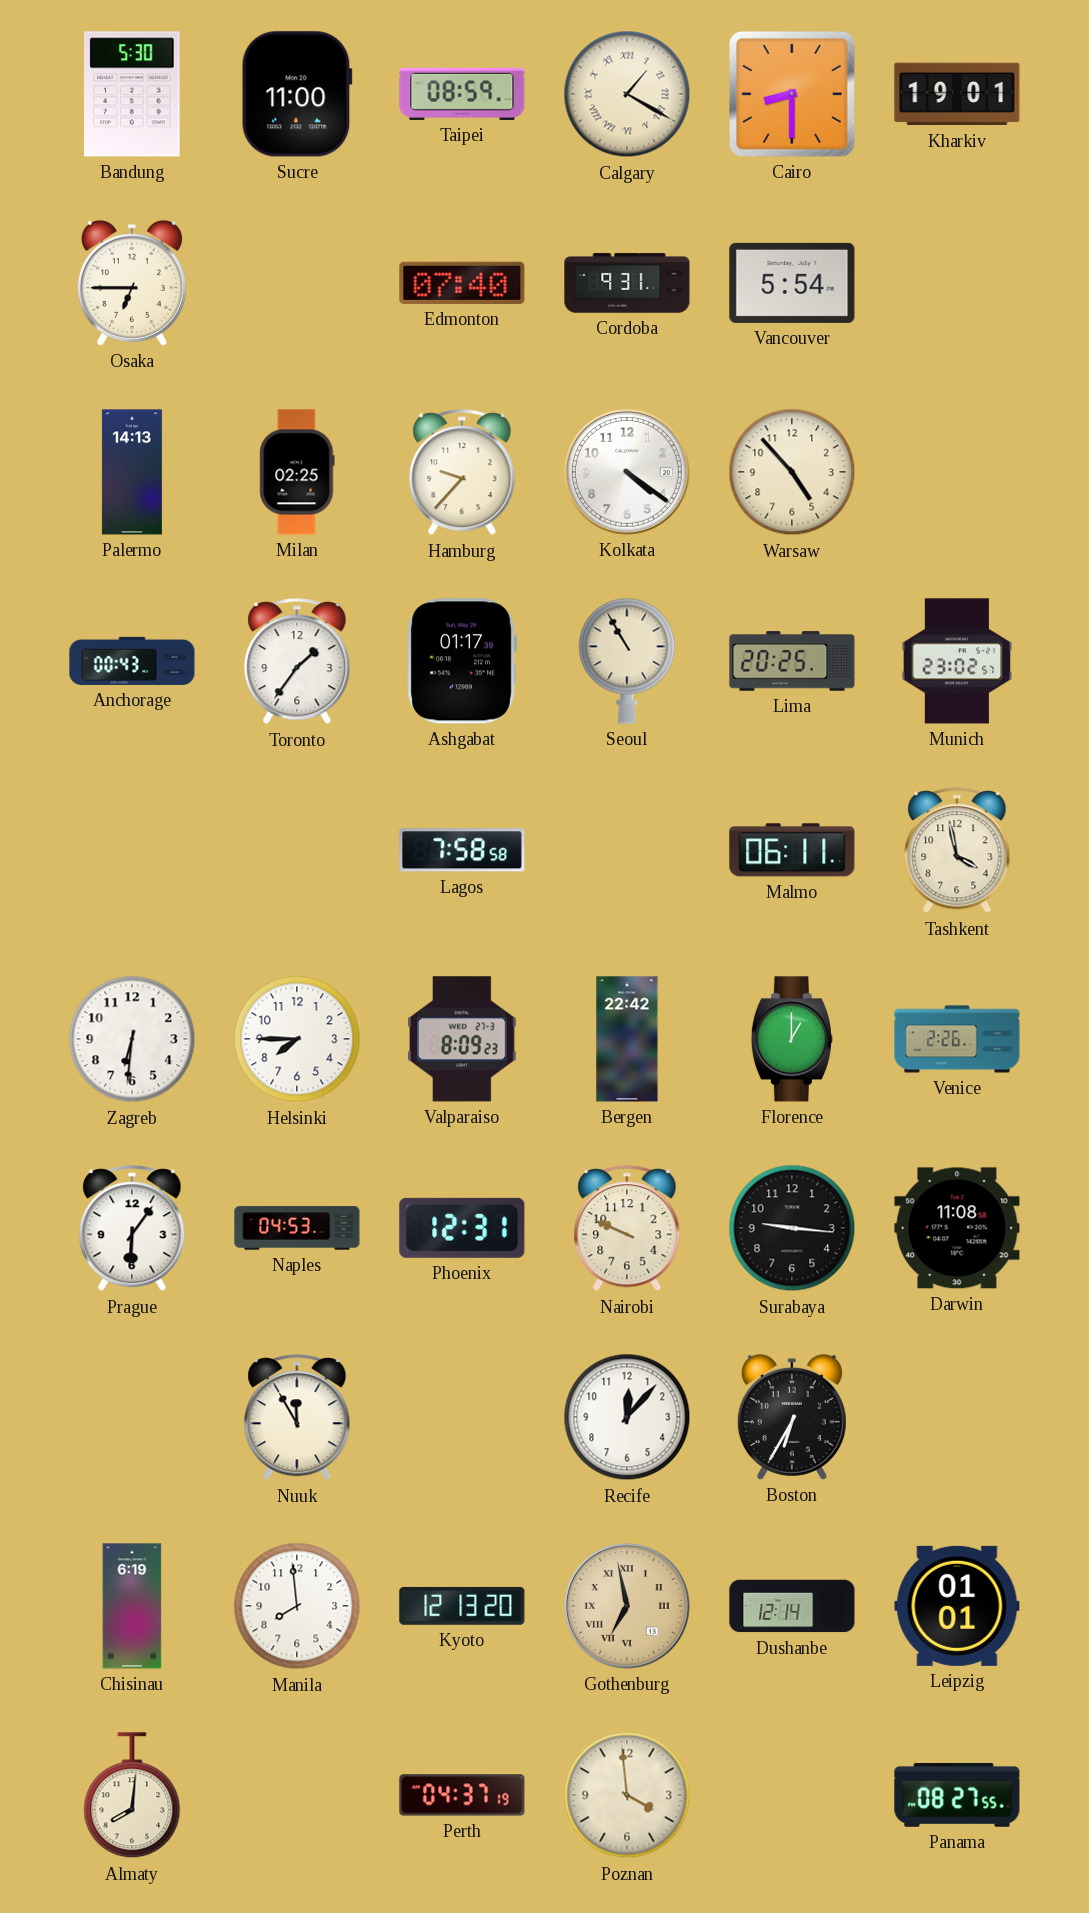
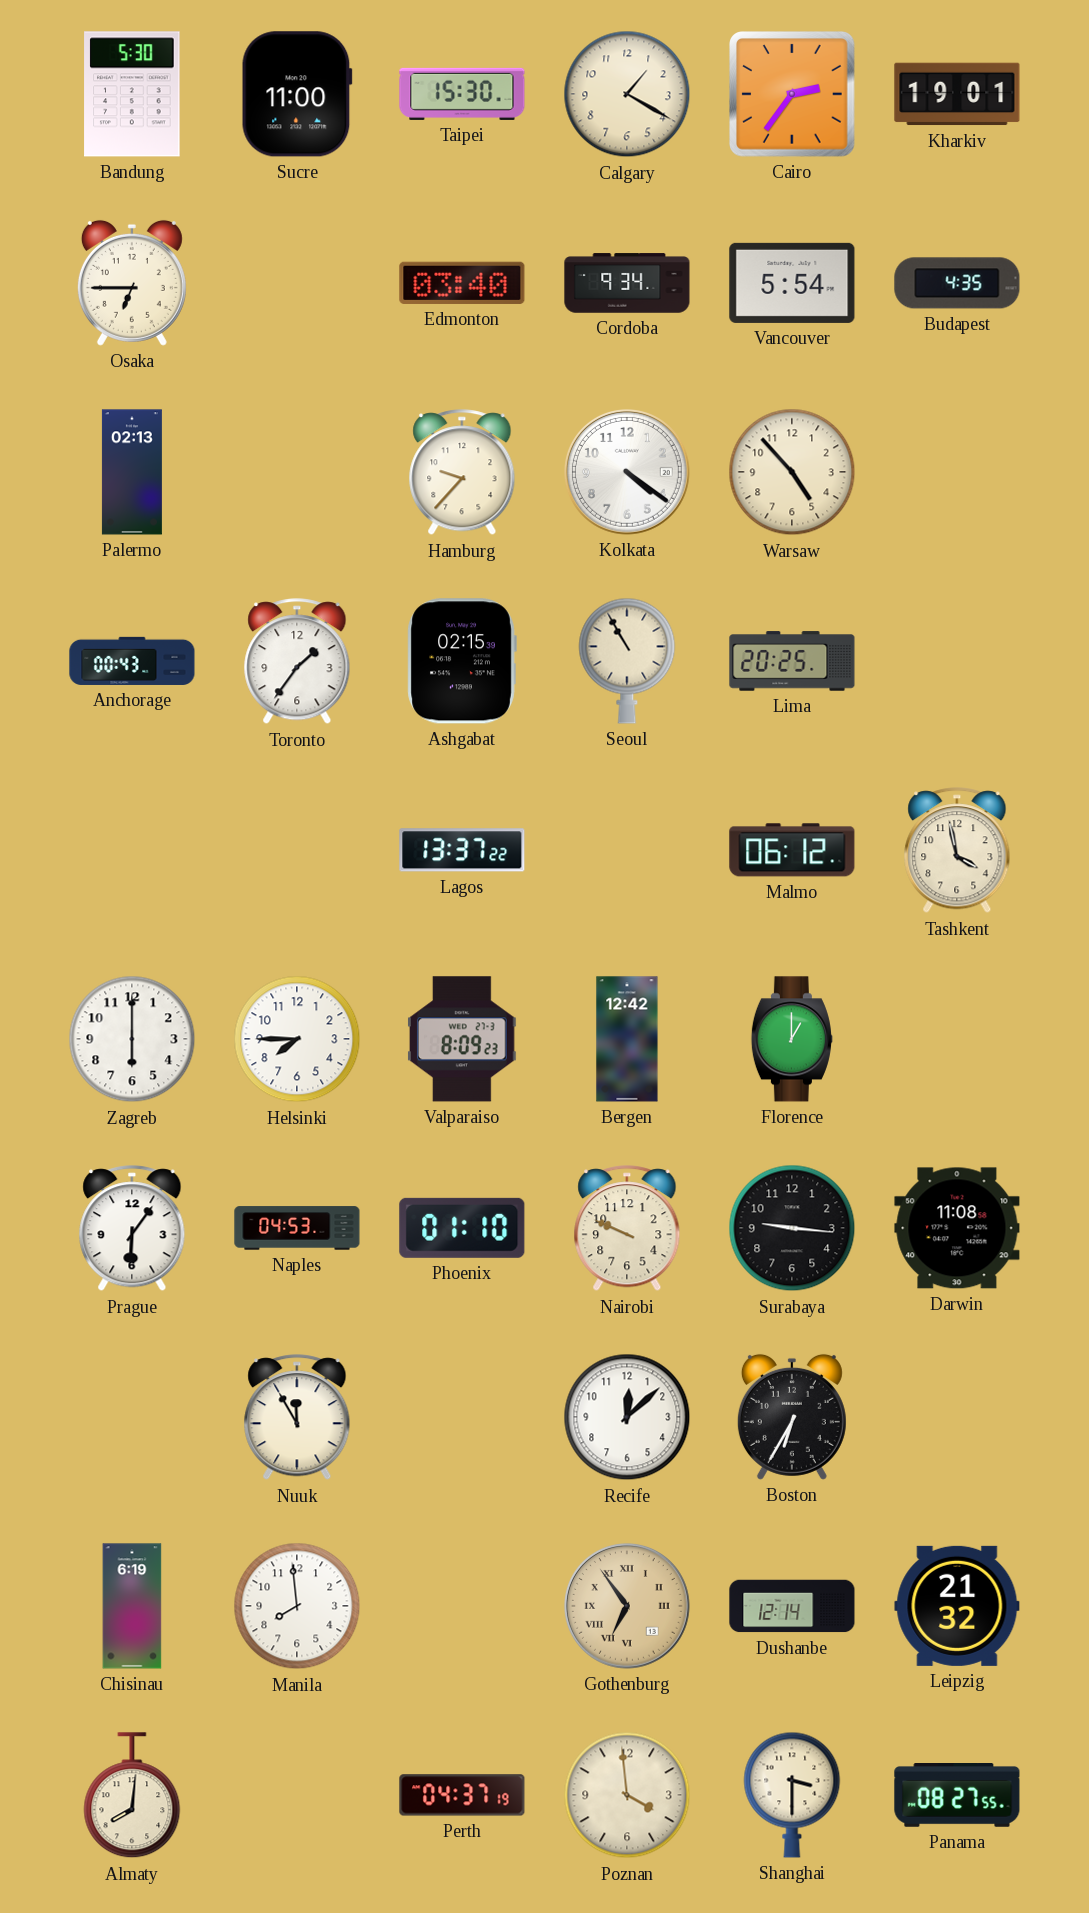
Taipei: 08:59 -> 15:30
Calgary numerals: Roman -> Arabic
Cairo: 8:30 -> 2:36
Edmonton: 07:40 -> 03:40
Cordoba: 9:31 -> 9:34
Budapest: none -> 4:35
Palermo: 14:13 -> 02:13
Milan: 02:25 -> none
Ashgabat: 01:17 -> 02:15
Munich: 23:02 -> none
Lagos: 7:58 -> 13:37
Malmo: 06:11 -> 06:12
Zagreb: 6:31 -> 6:00
Bergen: 22:42 -> 12:42
Venice: 2:26 -> none
Phoenix: 12:31 -> 01:10
Recife: 12:07 -> 12:08
Kyoto: 12:13 -> none
Gothenburg: 6:58 -> 6:54
Leipzig: 01:01 -> 21:32
Shanghai: none -> 3:30
